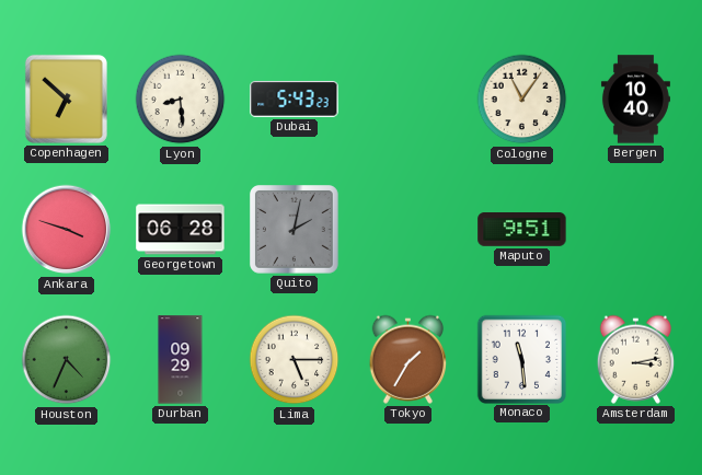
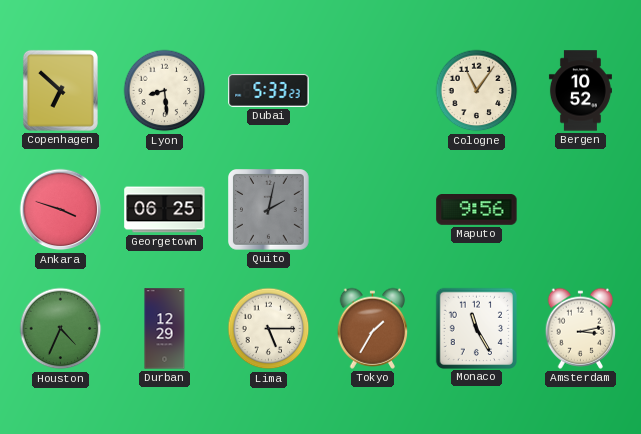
Dubai: 5:43 -> 5:33
Bergen: 10:40 -> 10:52
Georgetown: 06:28 -> 06:25
Maputo: 9:51 -> 9:56
Durban: 09:29 -> 12:29
Monaco: 11:29 -> 11:25
